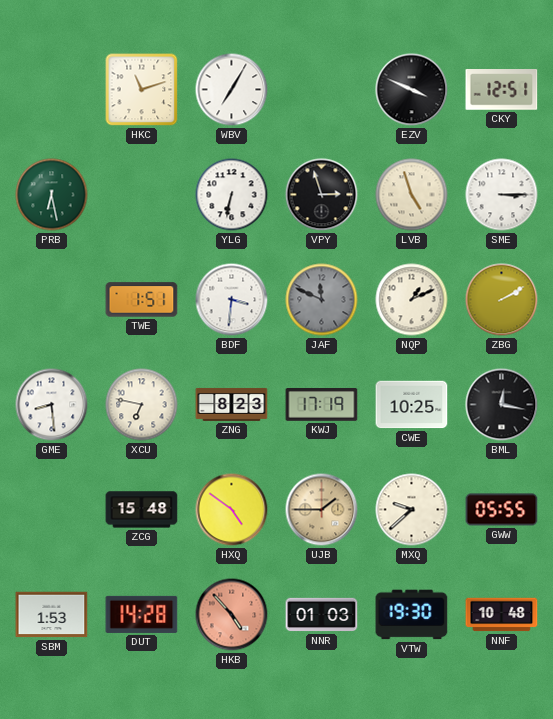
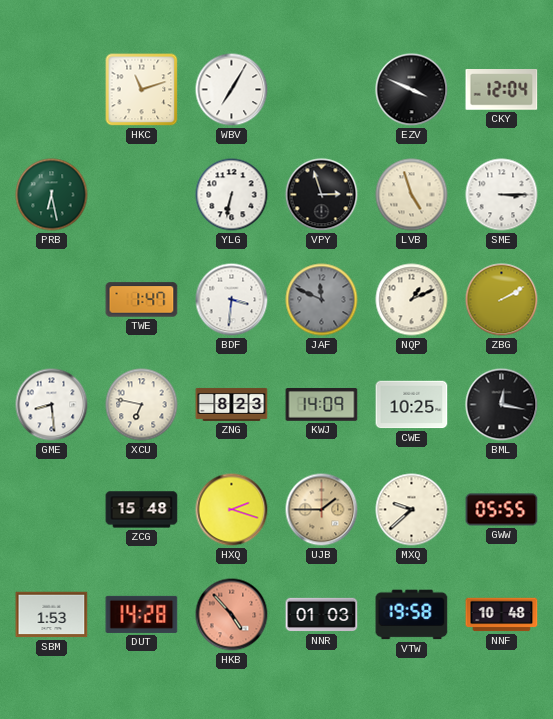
CKY: 12:51 -> 12:04
TWE: 1:51 -> 1:47
KWJ: 17:19 -> 14:09
HXQ: 4:51 -> 2:18
VTW: 19:30 -> 19:58
